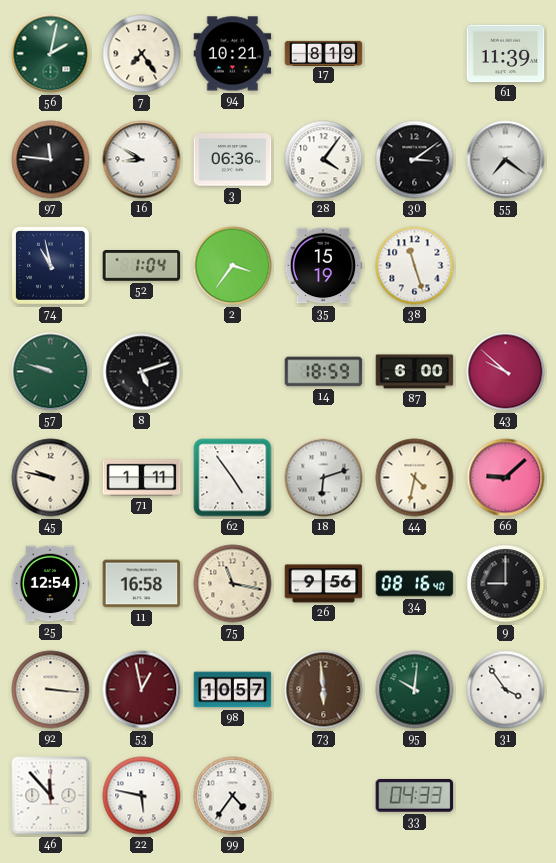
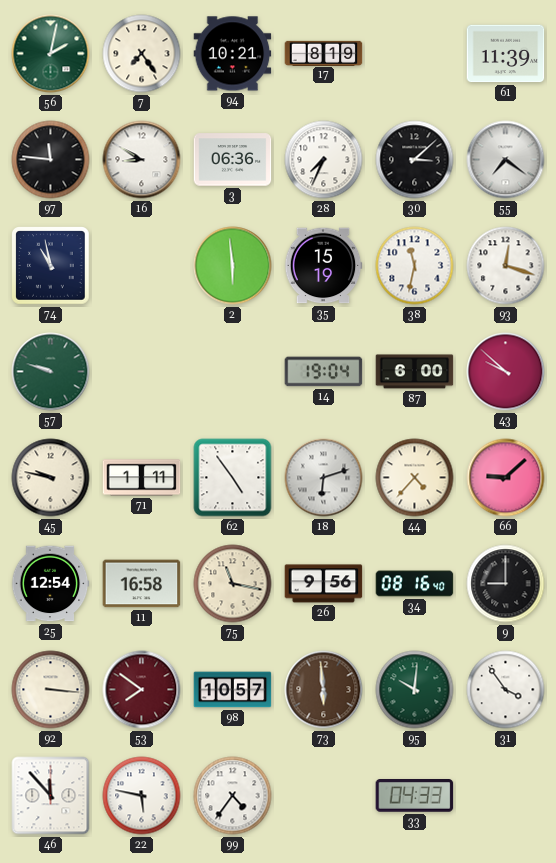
28: 4:06 -> 7:34
30: 3:09 -> 3:08
52: 1:04 -> none
2: 3:36 -> 5:59
38: 11:27 -> 11:32
93: none -> 12:18
8: 5:12 -> none
14: 18:59 -> 19:04
44: 4:32 -> 4:37
53: 12:58 -> 7:51
